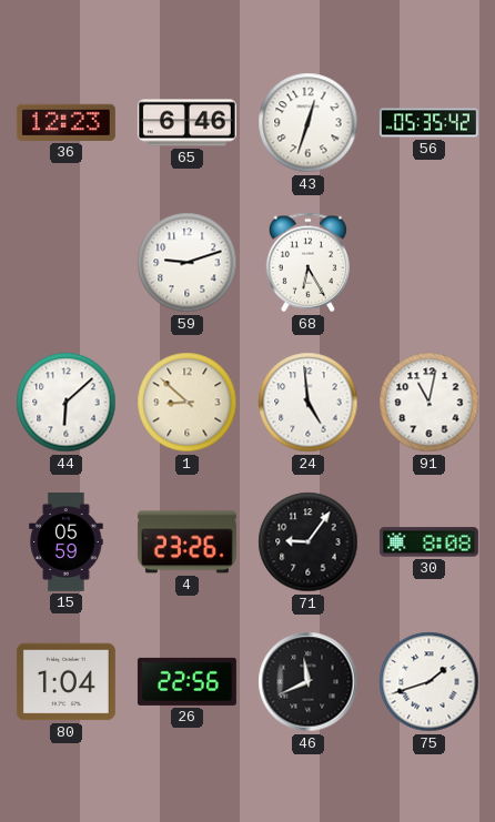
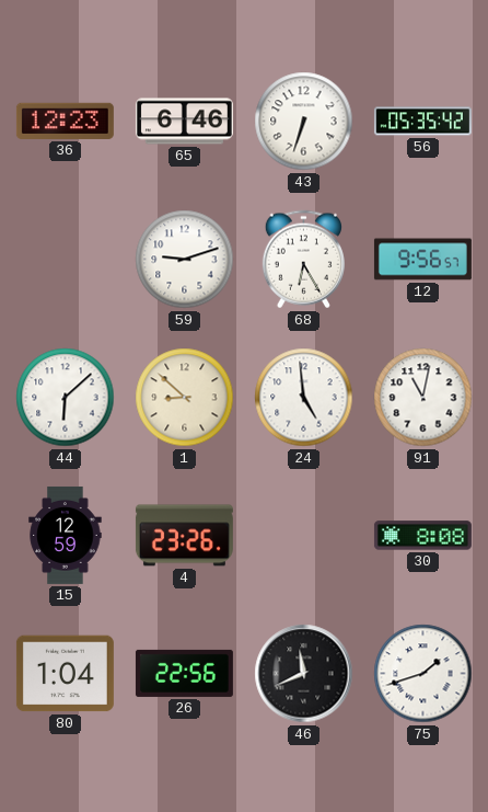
43: 12:33 -> 6:33
12: none -> 9:56
15: 05:59 -> 12:59
71: 9:06 -> none
